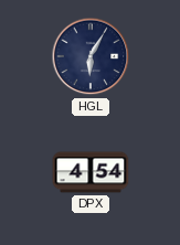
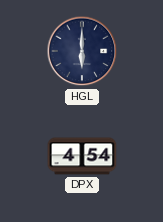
HGL: 6:05 -> 6:00
